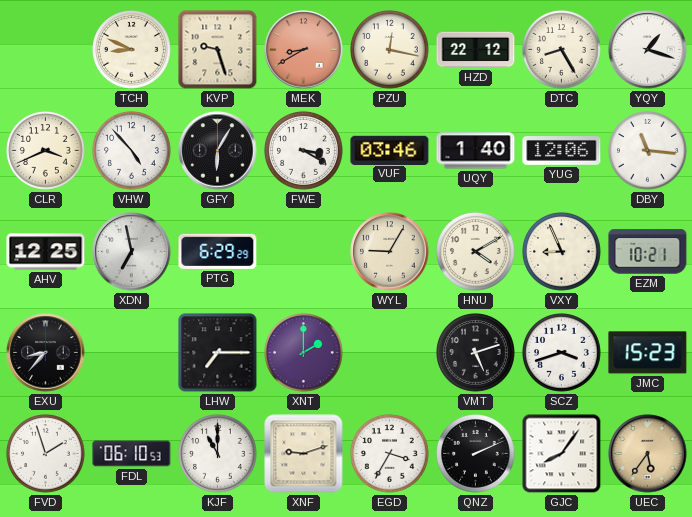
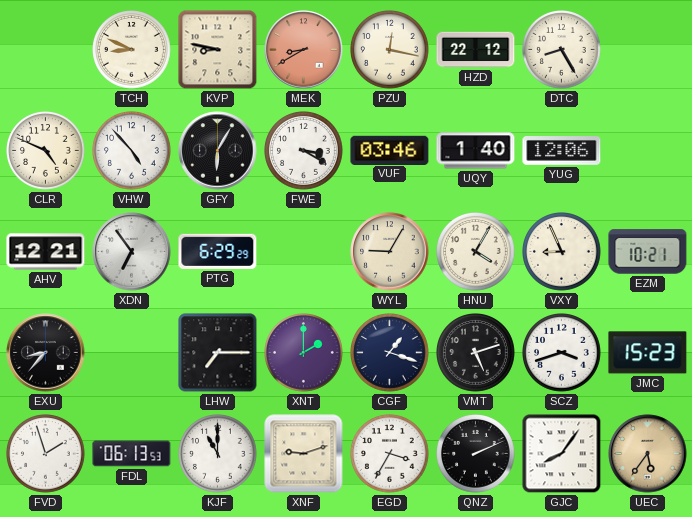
KVP: 9:27 -> 8:47
YQY: 1:18 -> none
CLR: 3:41 -> 4:49
DBY: 11:16 -> none
AHV: 12:25 -> 12:21
XDN: 6:58 -> 6:54
HNU: 4:10 -> 4:05
CGF: none -> 1:18
FDL: 06:10 -> 06:13
